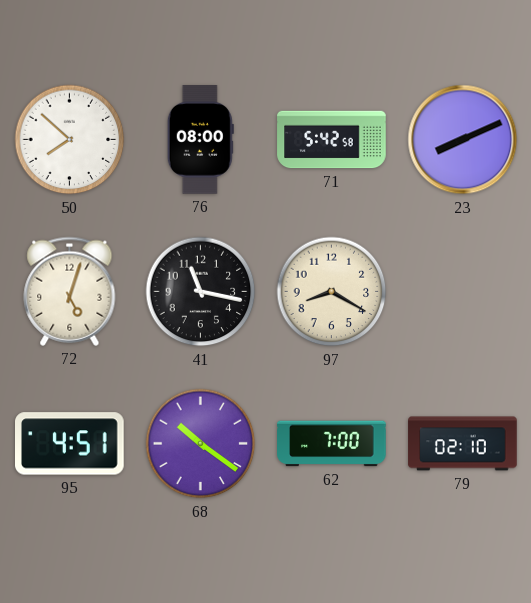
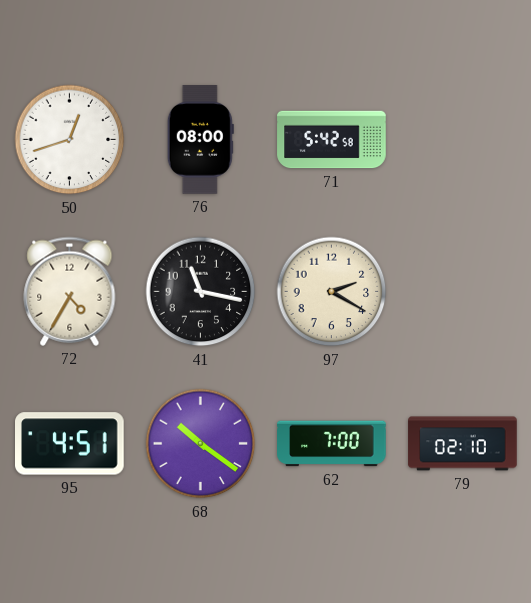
50: 7:52 -> 12:42
23: 8:11 -> none
72: 5:03 -> 4:35
97: 8:20 -> 2:20
